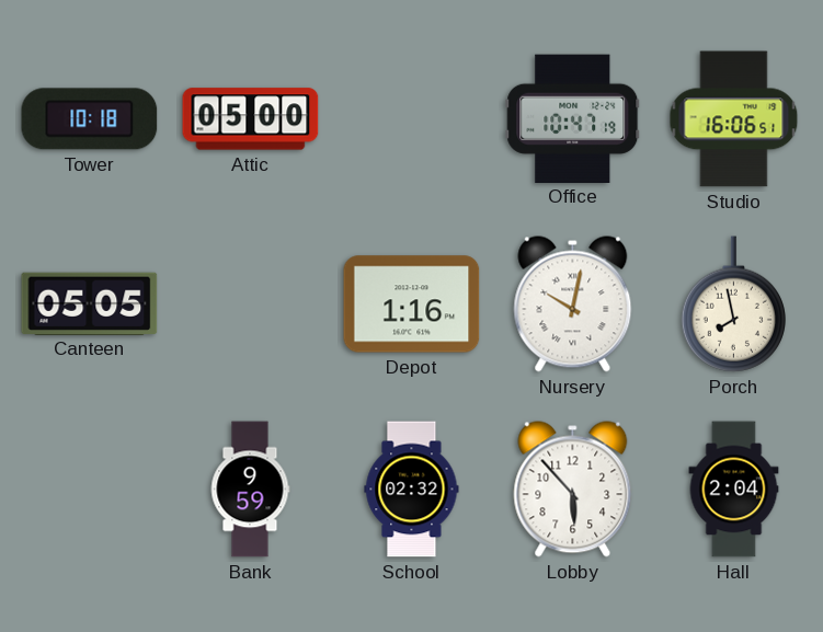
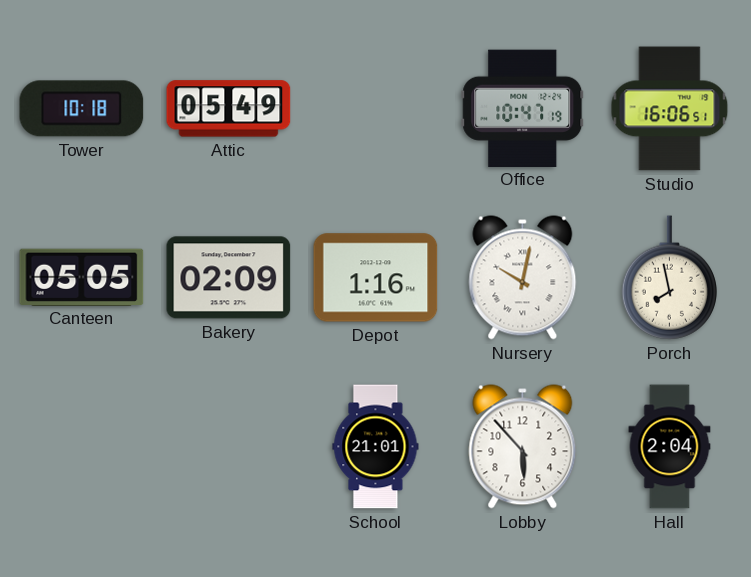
Attic: 05:00 -> 05:49
Bakery: none -> 02:09
Bank: 9:59 -> none
School: 02:32 -> 21:01
